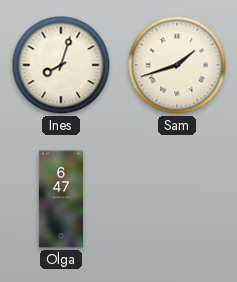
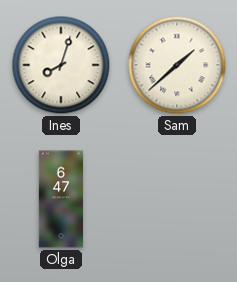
Sam: 1:42 -> 1:38
